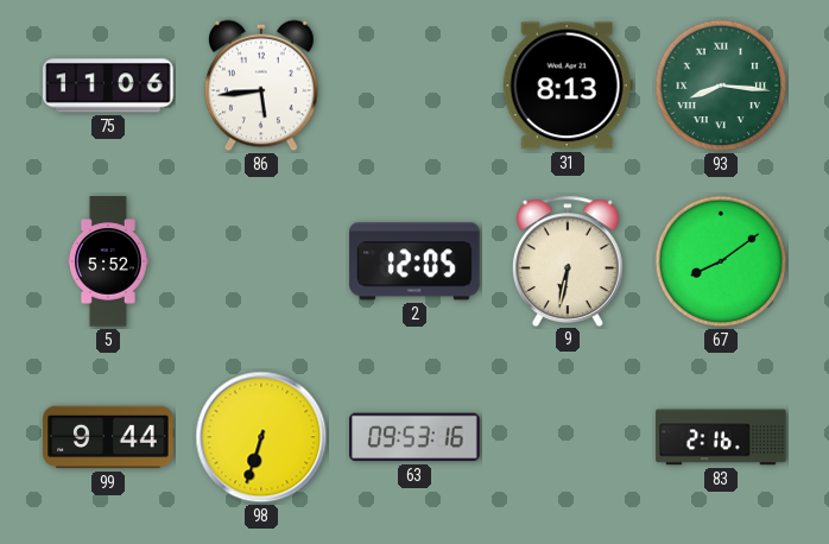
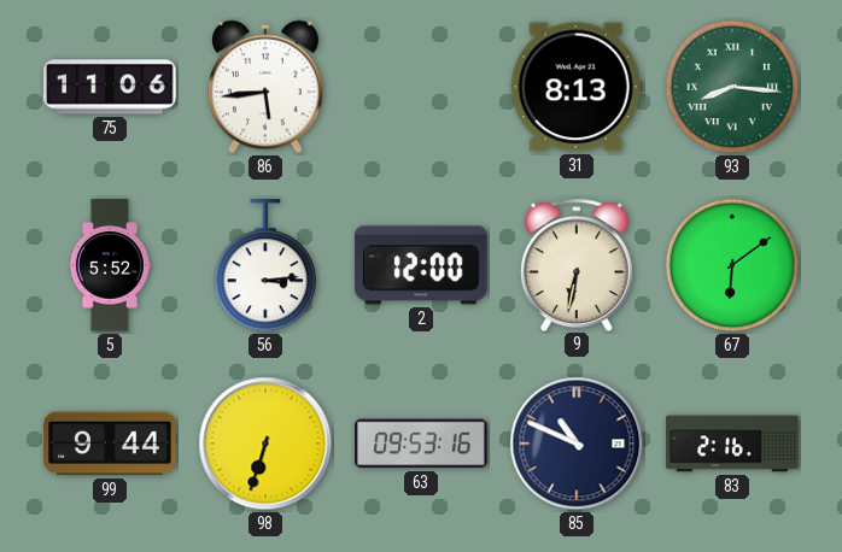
56: none -> 3:14
2: 12:05 -> 12:00
67: 8:09 -> 6:09
85: none -> 10:49
